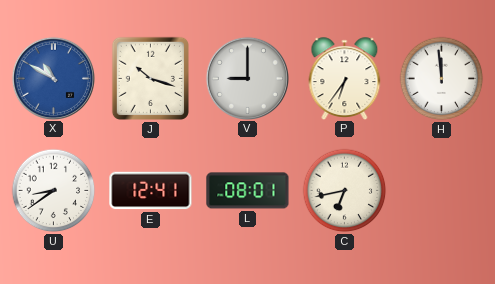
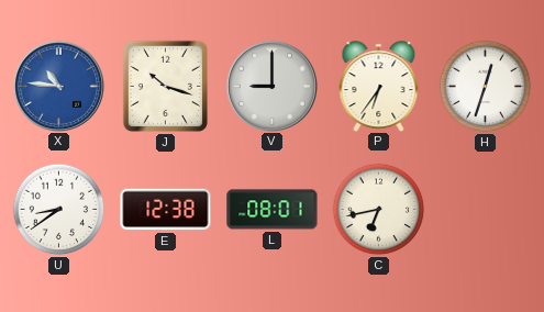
X: 10:50 -> 10:46
H: 11:59 -> 12:33
E: 12:41 -> 12:38
